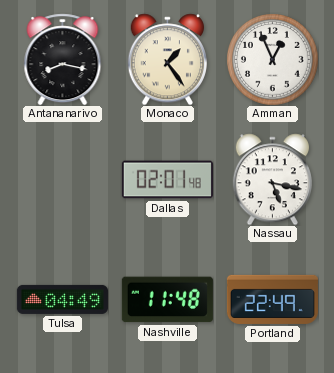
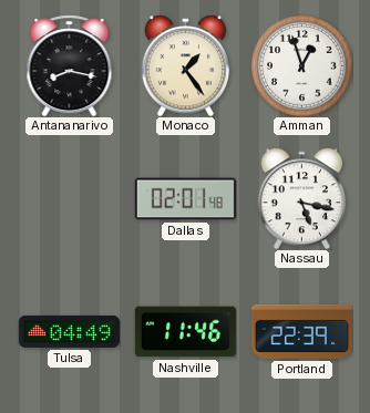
Amman: 12:56 -> 12:57
Nashville: 11:48 -> 11:46
Portland: 22:49 -> 22:39
